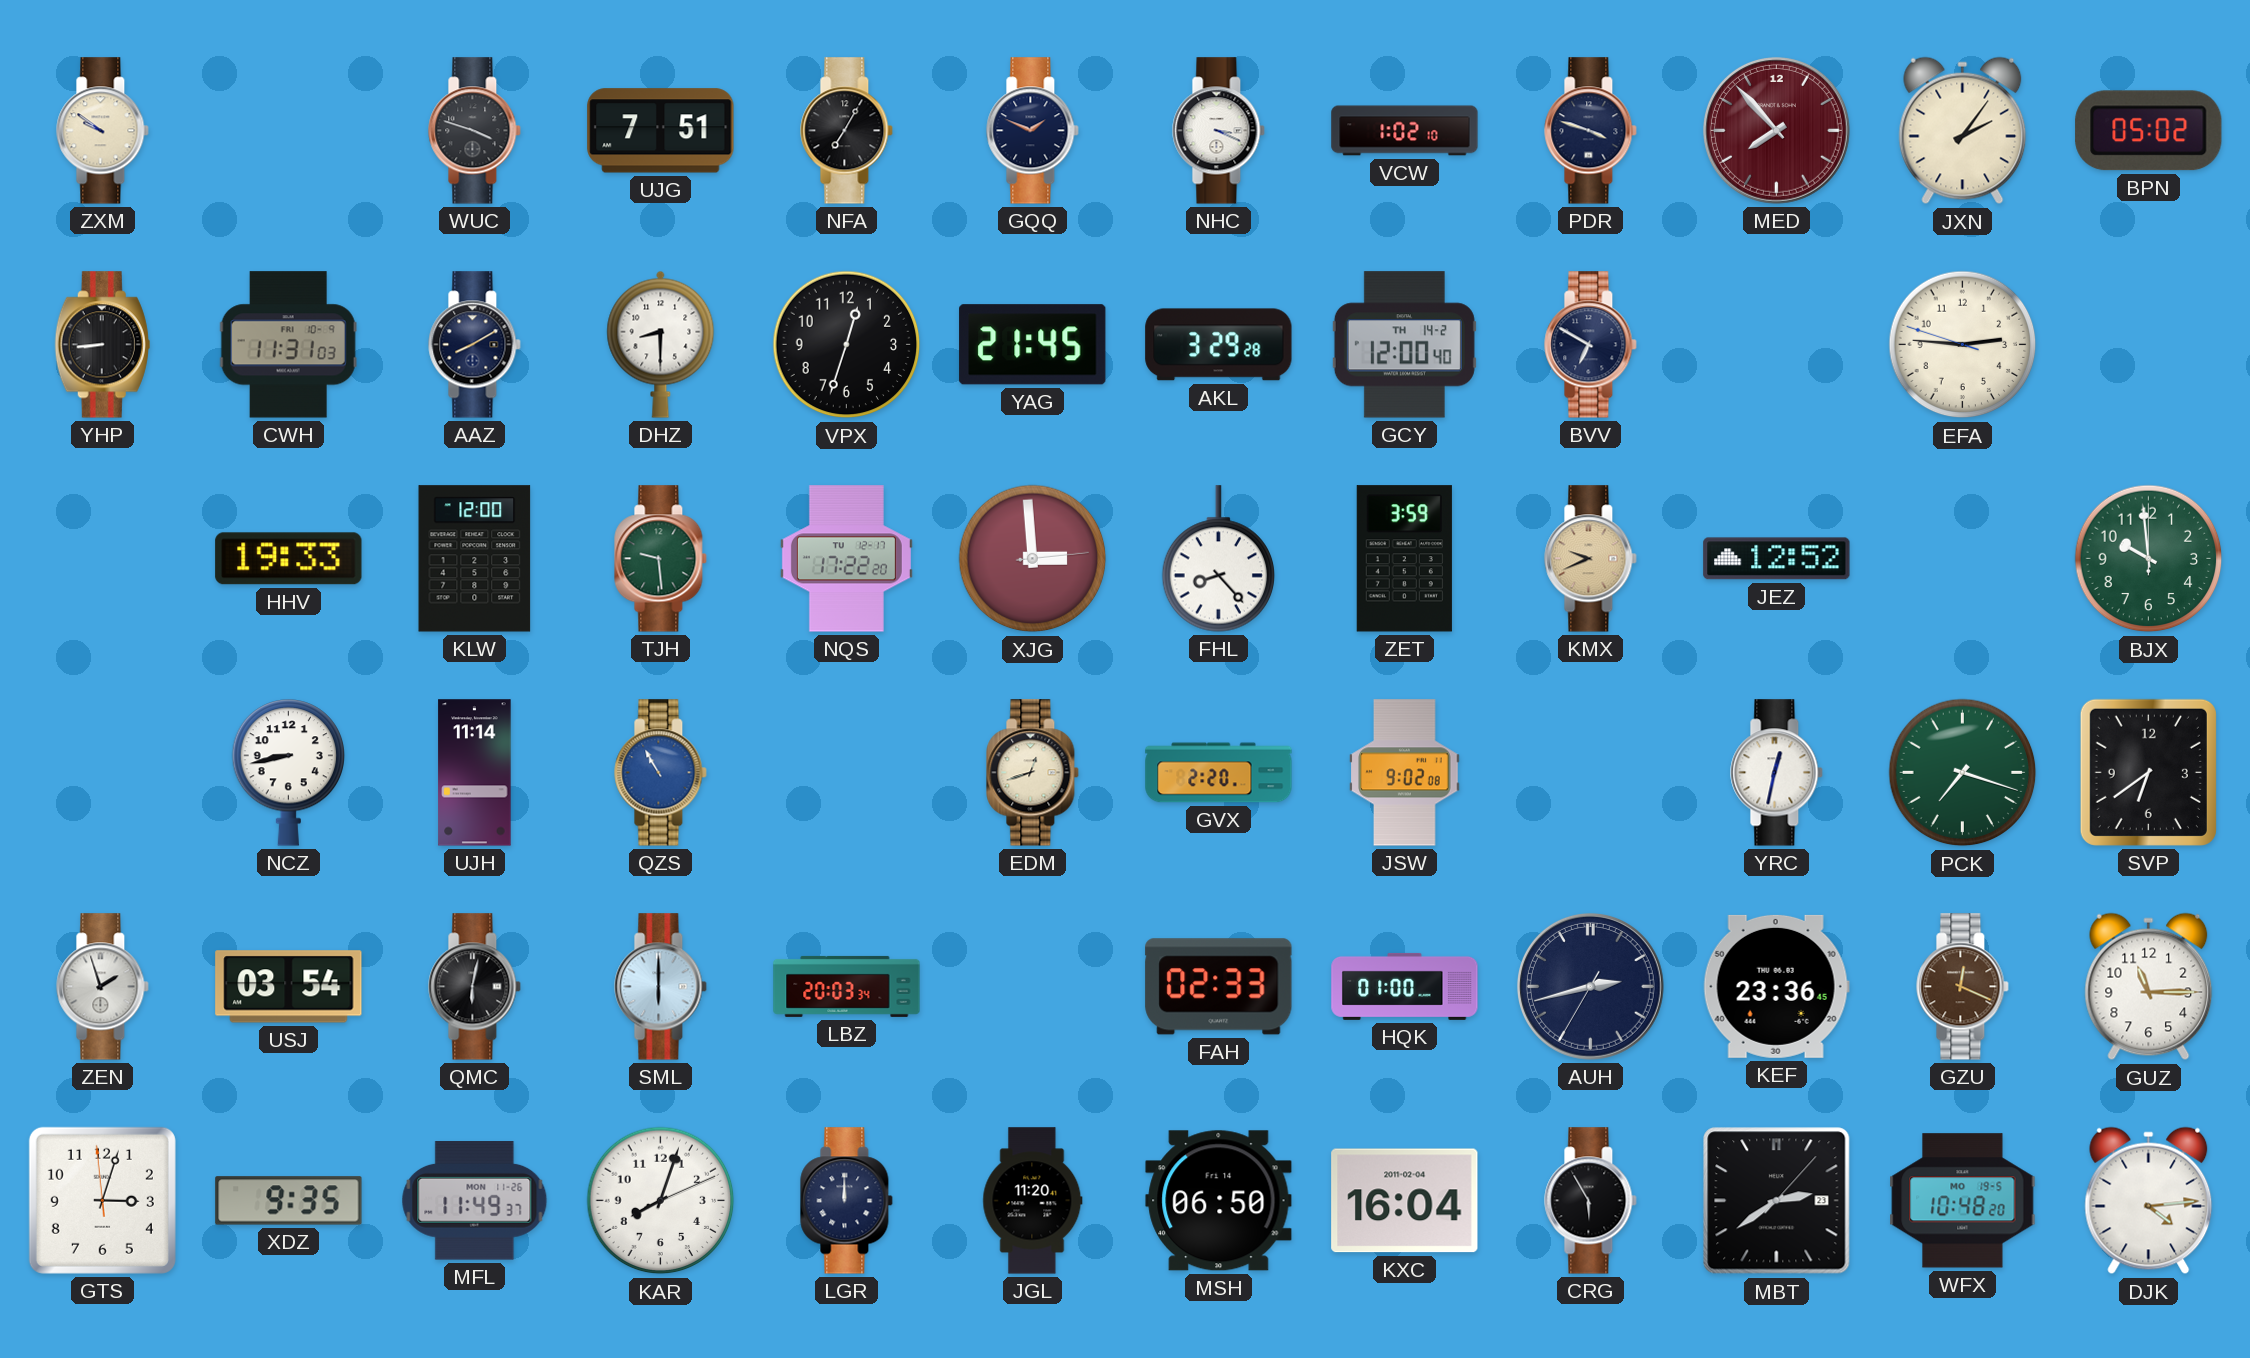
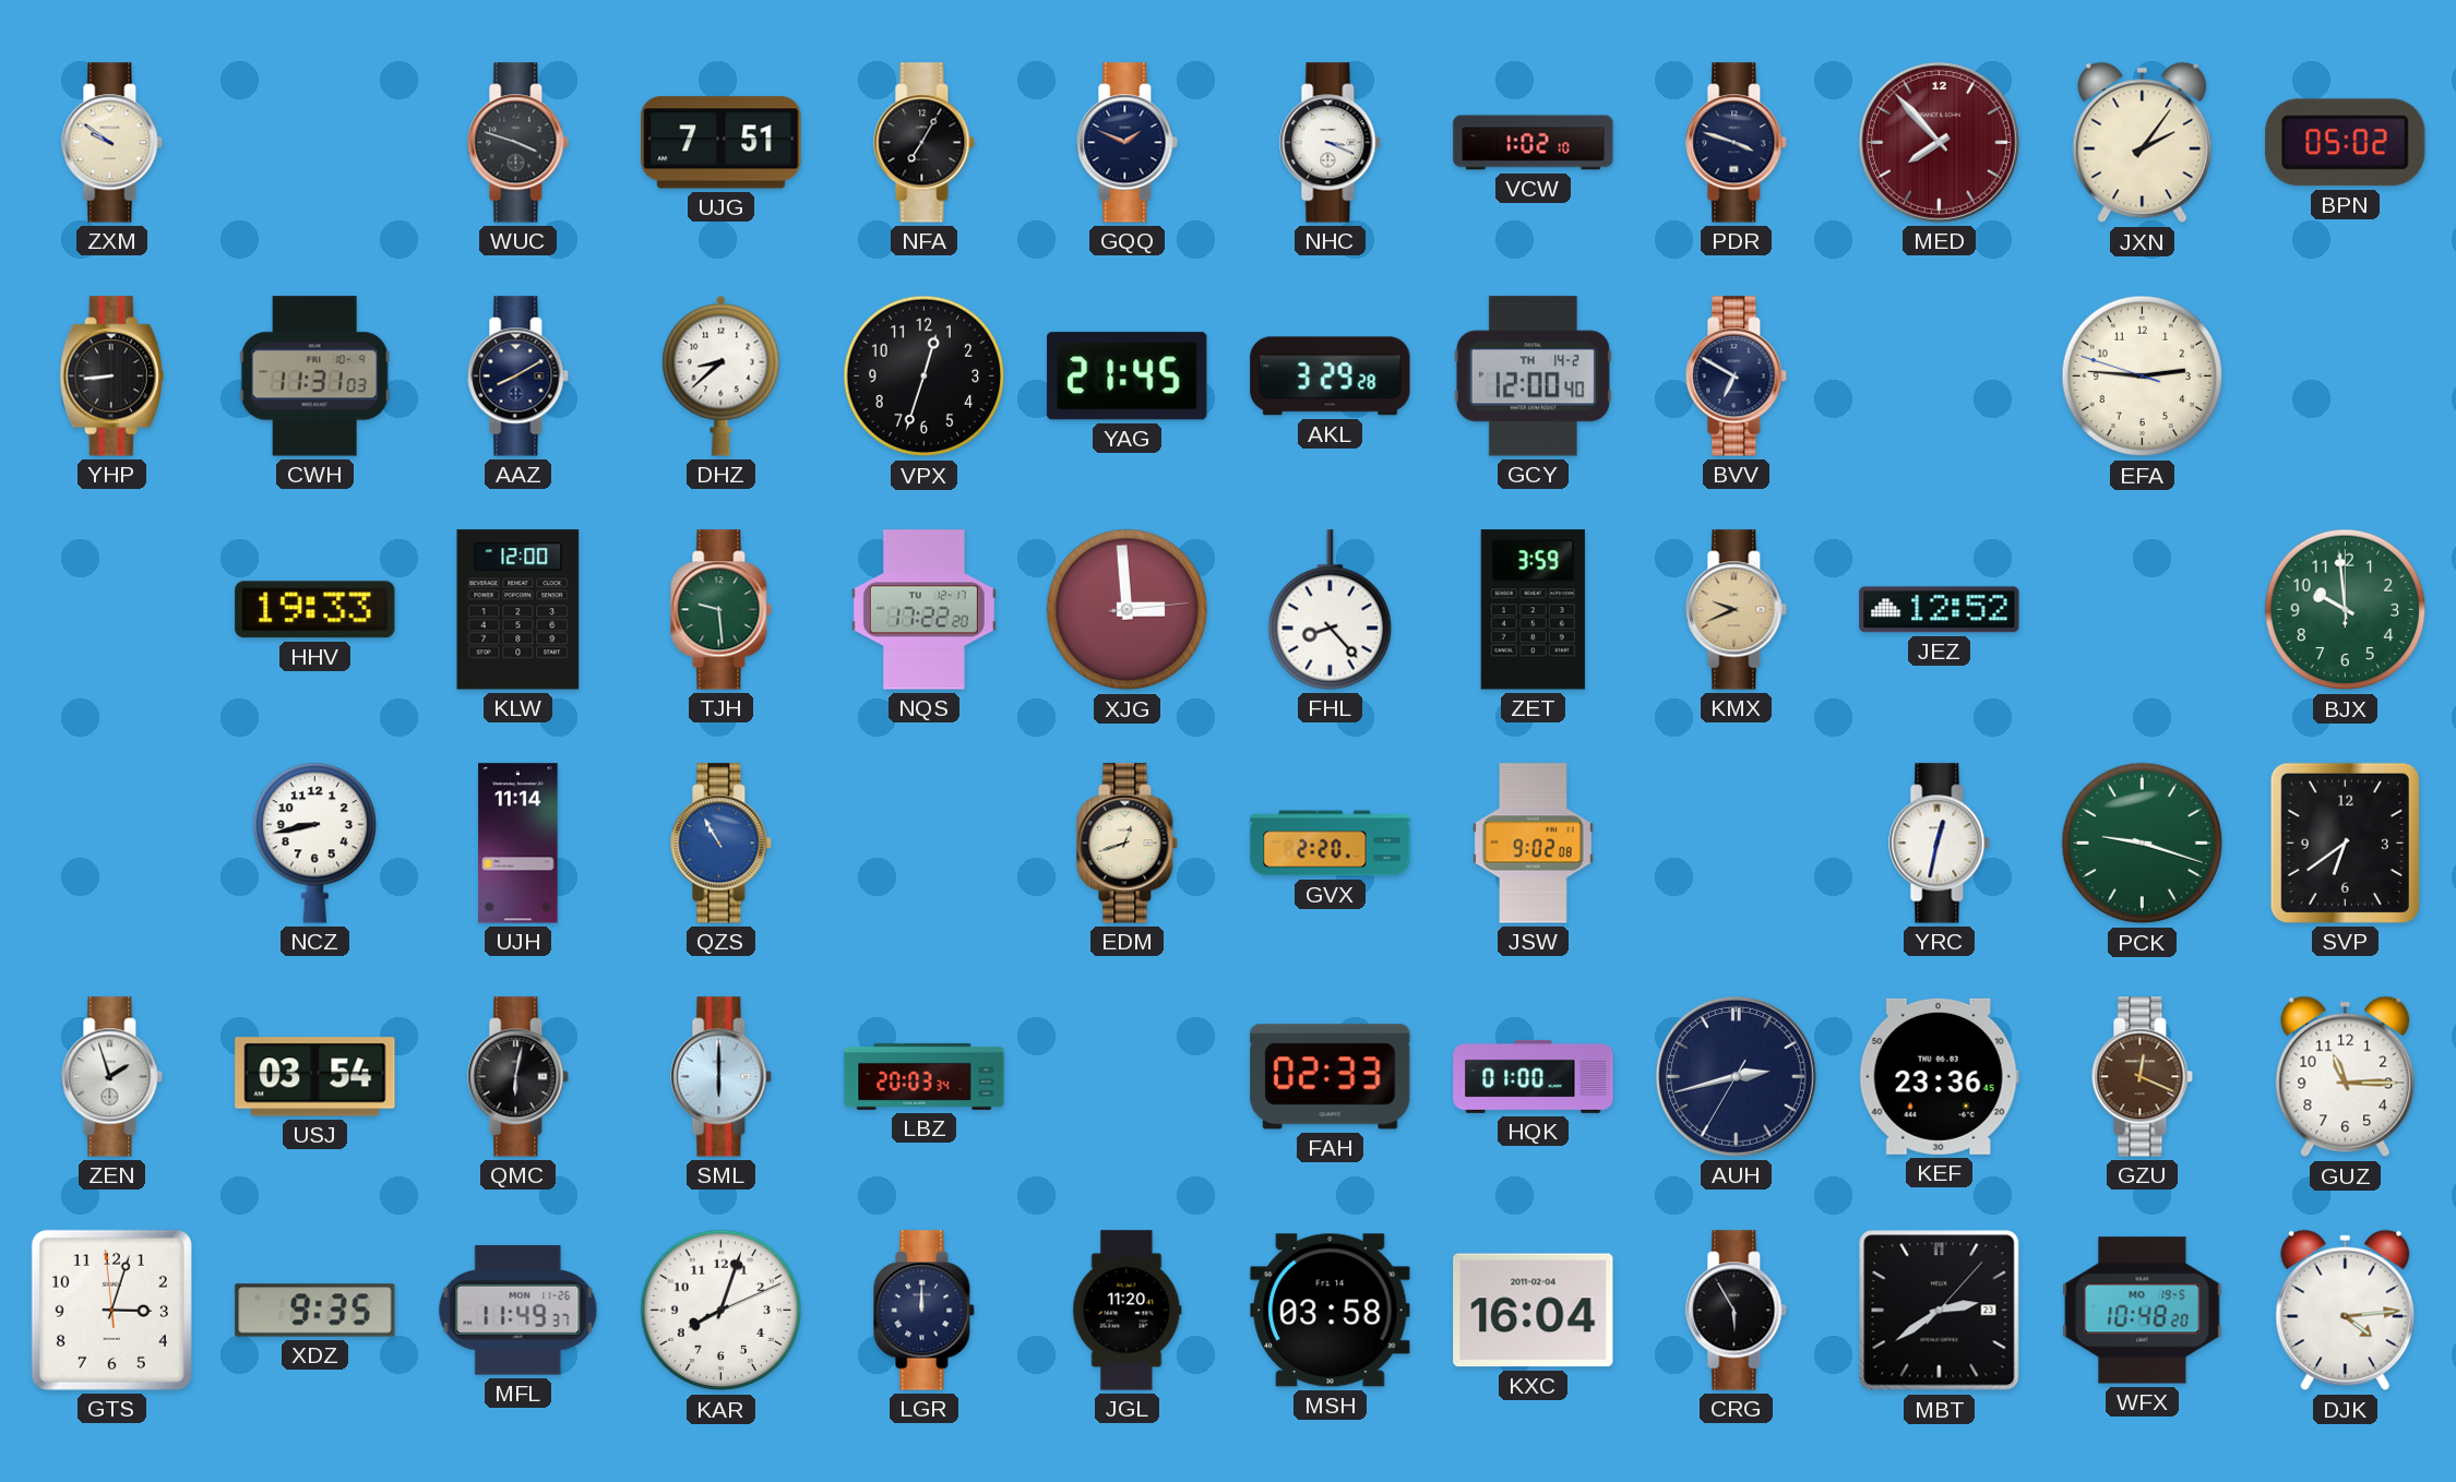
DHZ: 8:30 -> 8:38
PCK: 7:18 -> 9:18
MSH: 06:50 -> 03:58
